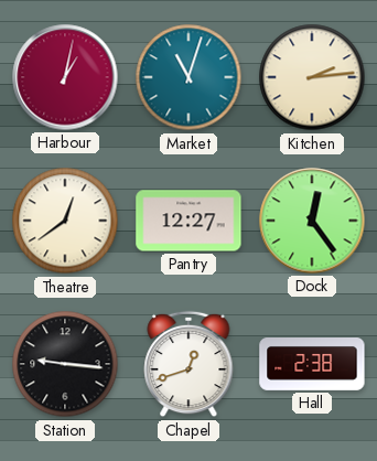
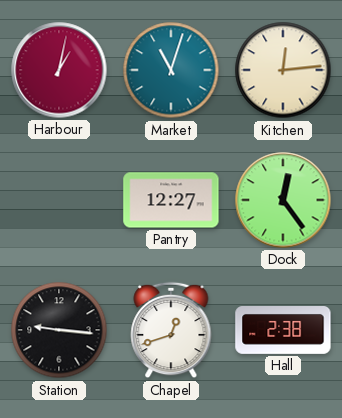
Kitchen: 2:14 -> 12:14
Theatre: 12:39 -> none
